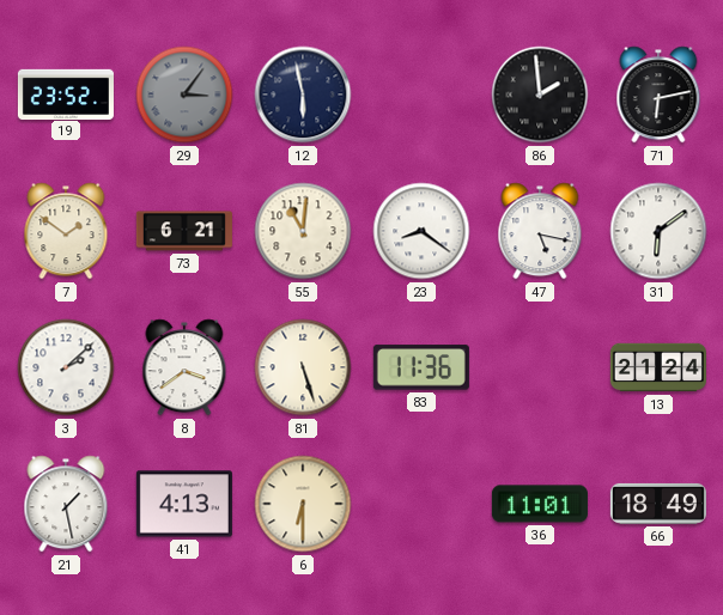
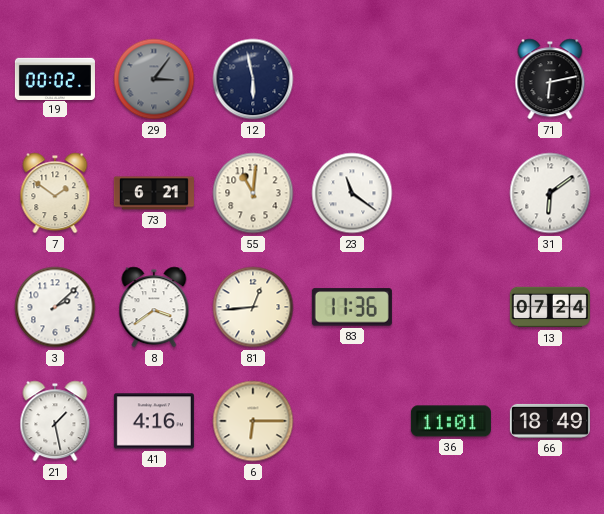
19: 23:52 -> 00:02
86: 1:59 -> none
23: 8:21 -> 11:21
47: 5:17 -> none
81: 5:27 -> 12:44
13: 21:24 -> 07:24
41: 4:13 -> 4:16
6: 6:30 -> 6:15
